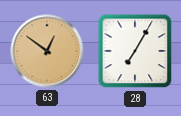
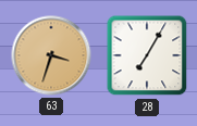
63: 12:51 -> 3:33
